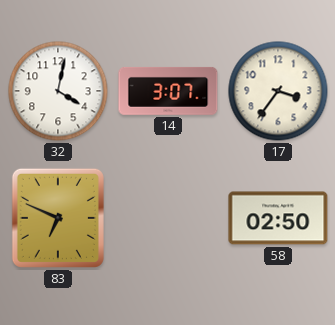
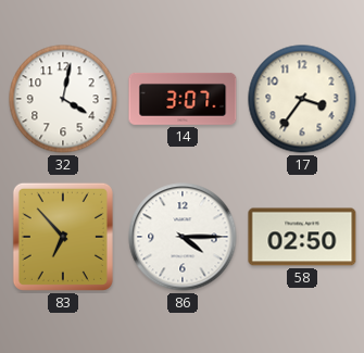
83: 6:49 -> 6:53
86: none -> 4:15
